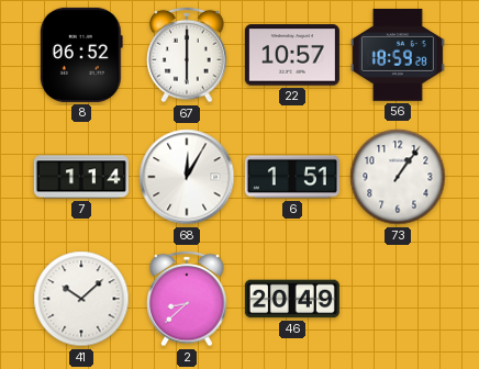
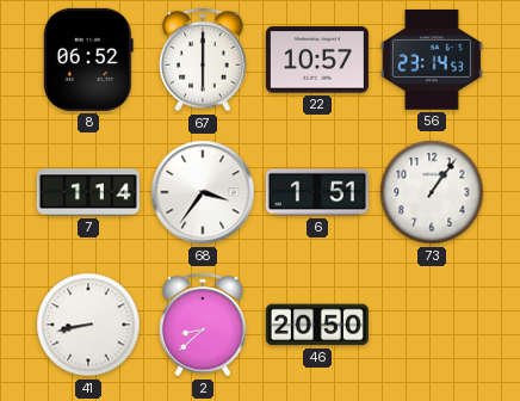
56: 18:59 -> 23:14
68: 12:05 -> 3:36
41: 10:08 -> 8:43
46: 20:49 -> 20:50
